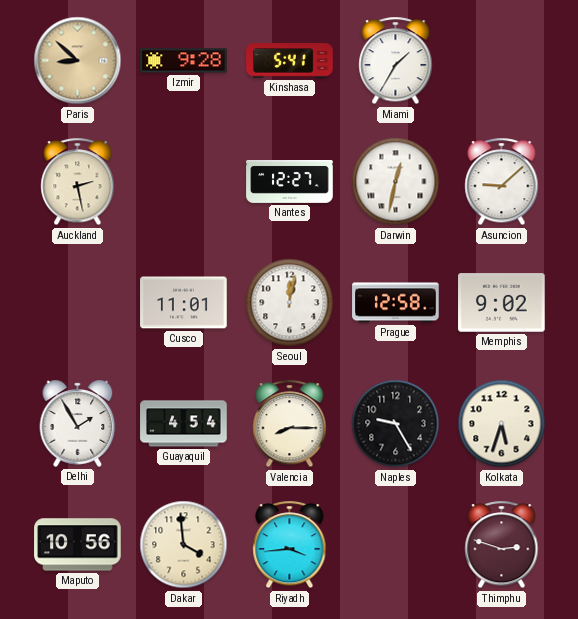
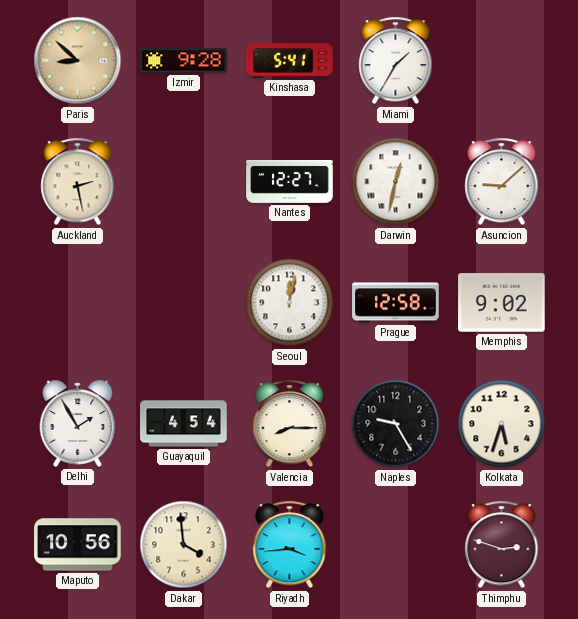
Cusco: 11:01 -> none
